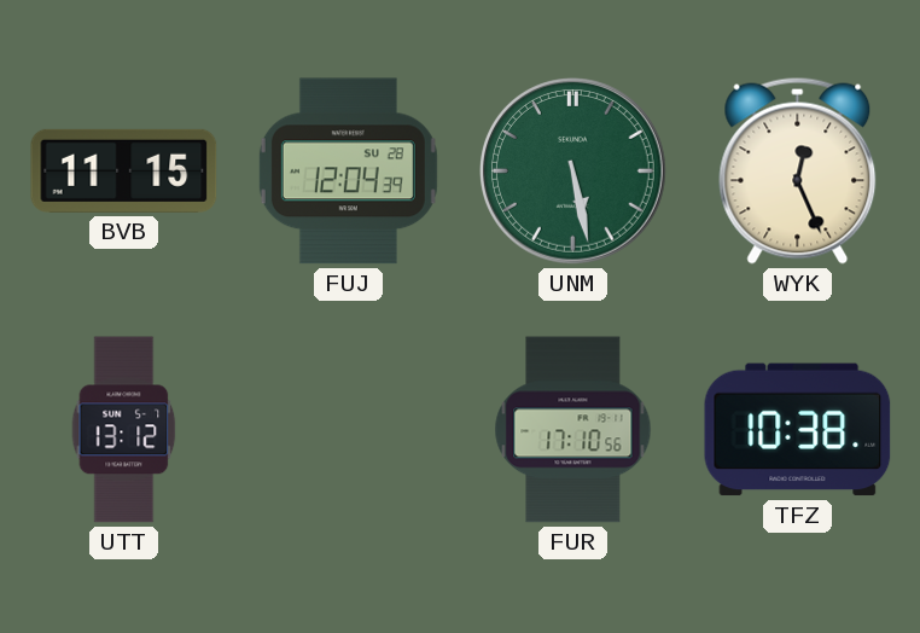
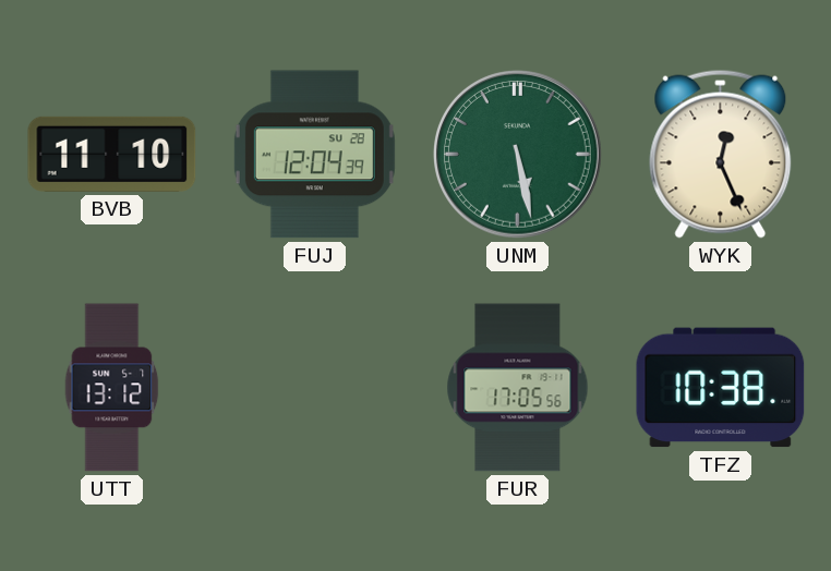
BVB: 11:15 -> 11:10
FUR: 17:10 -> 17:05
